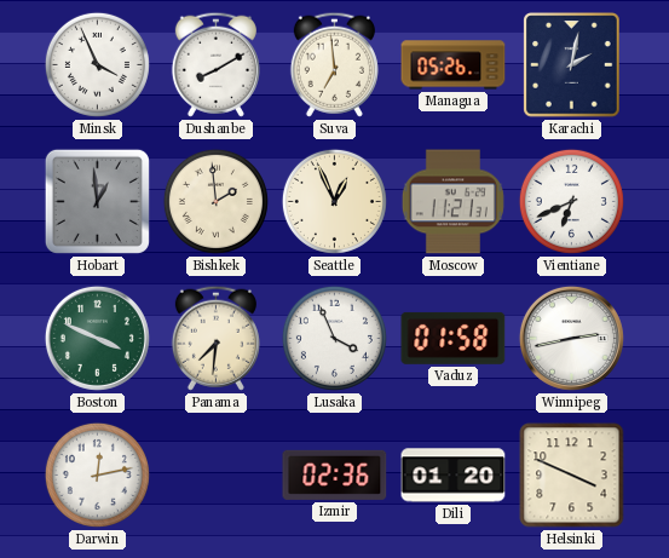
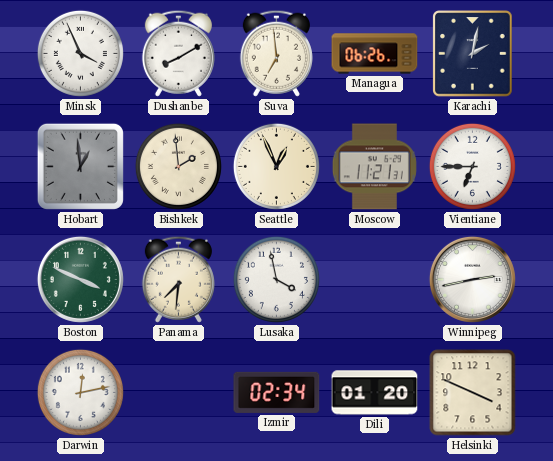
Managua: 05:26 -> 06:26
Vientiane: 6:41 -> 6:45
Lusaka: 3:56 -> 3:58
Vaduz: 01:58 -> none
Izmir: 02:36 -> 02:34
